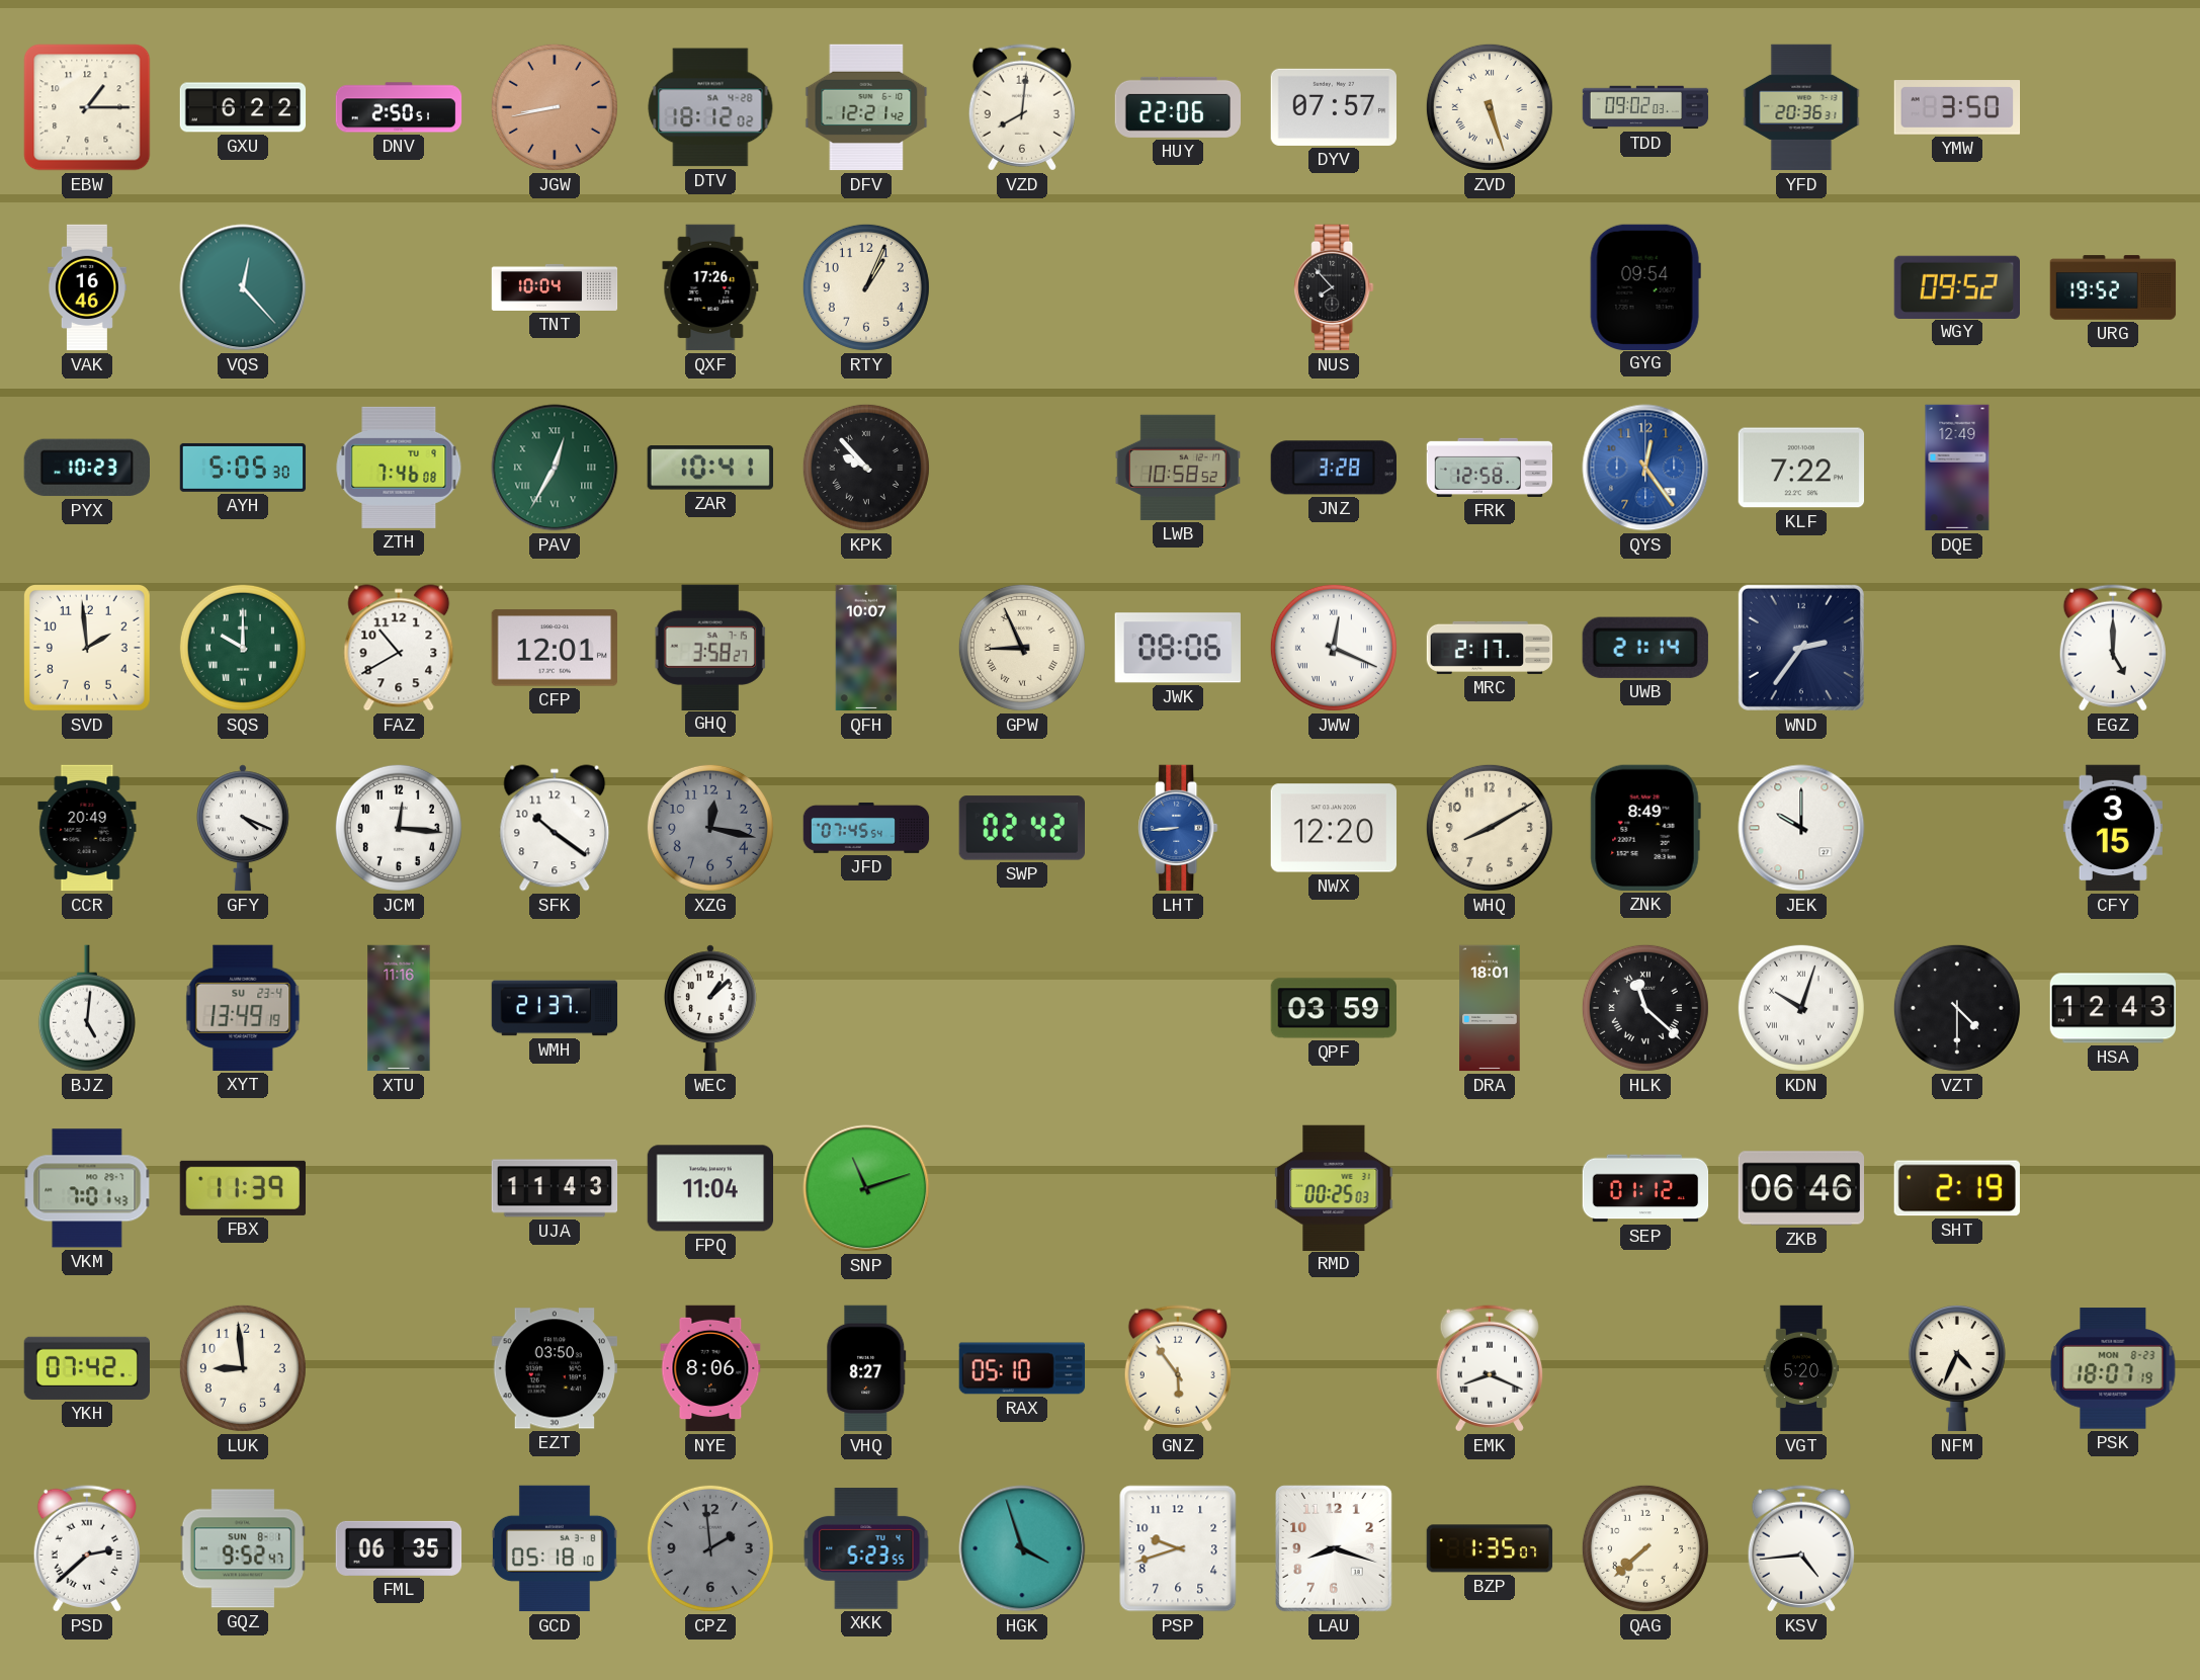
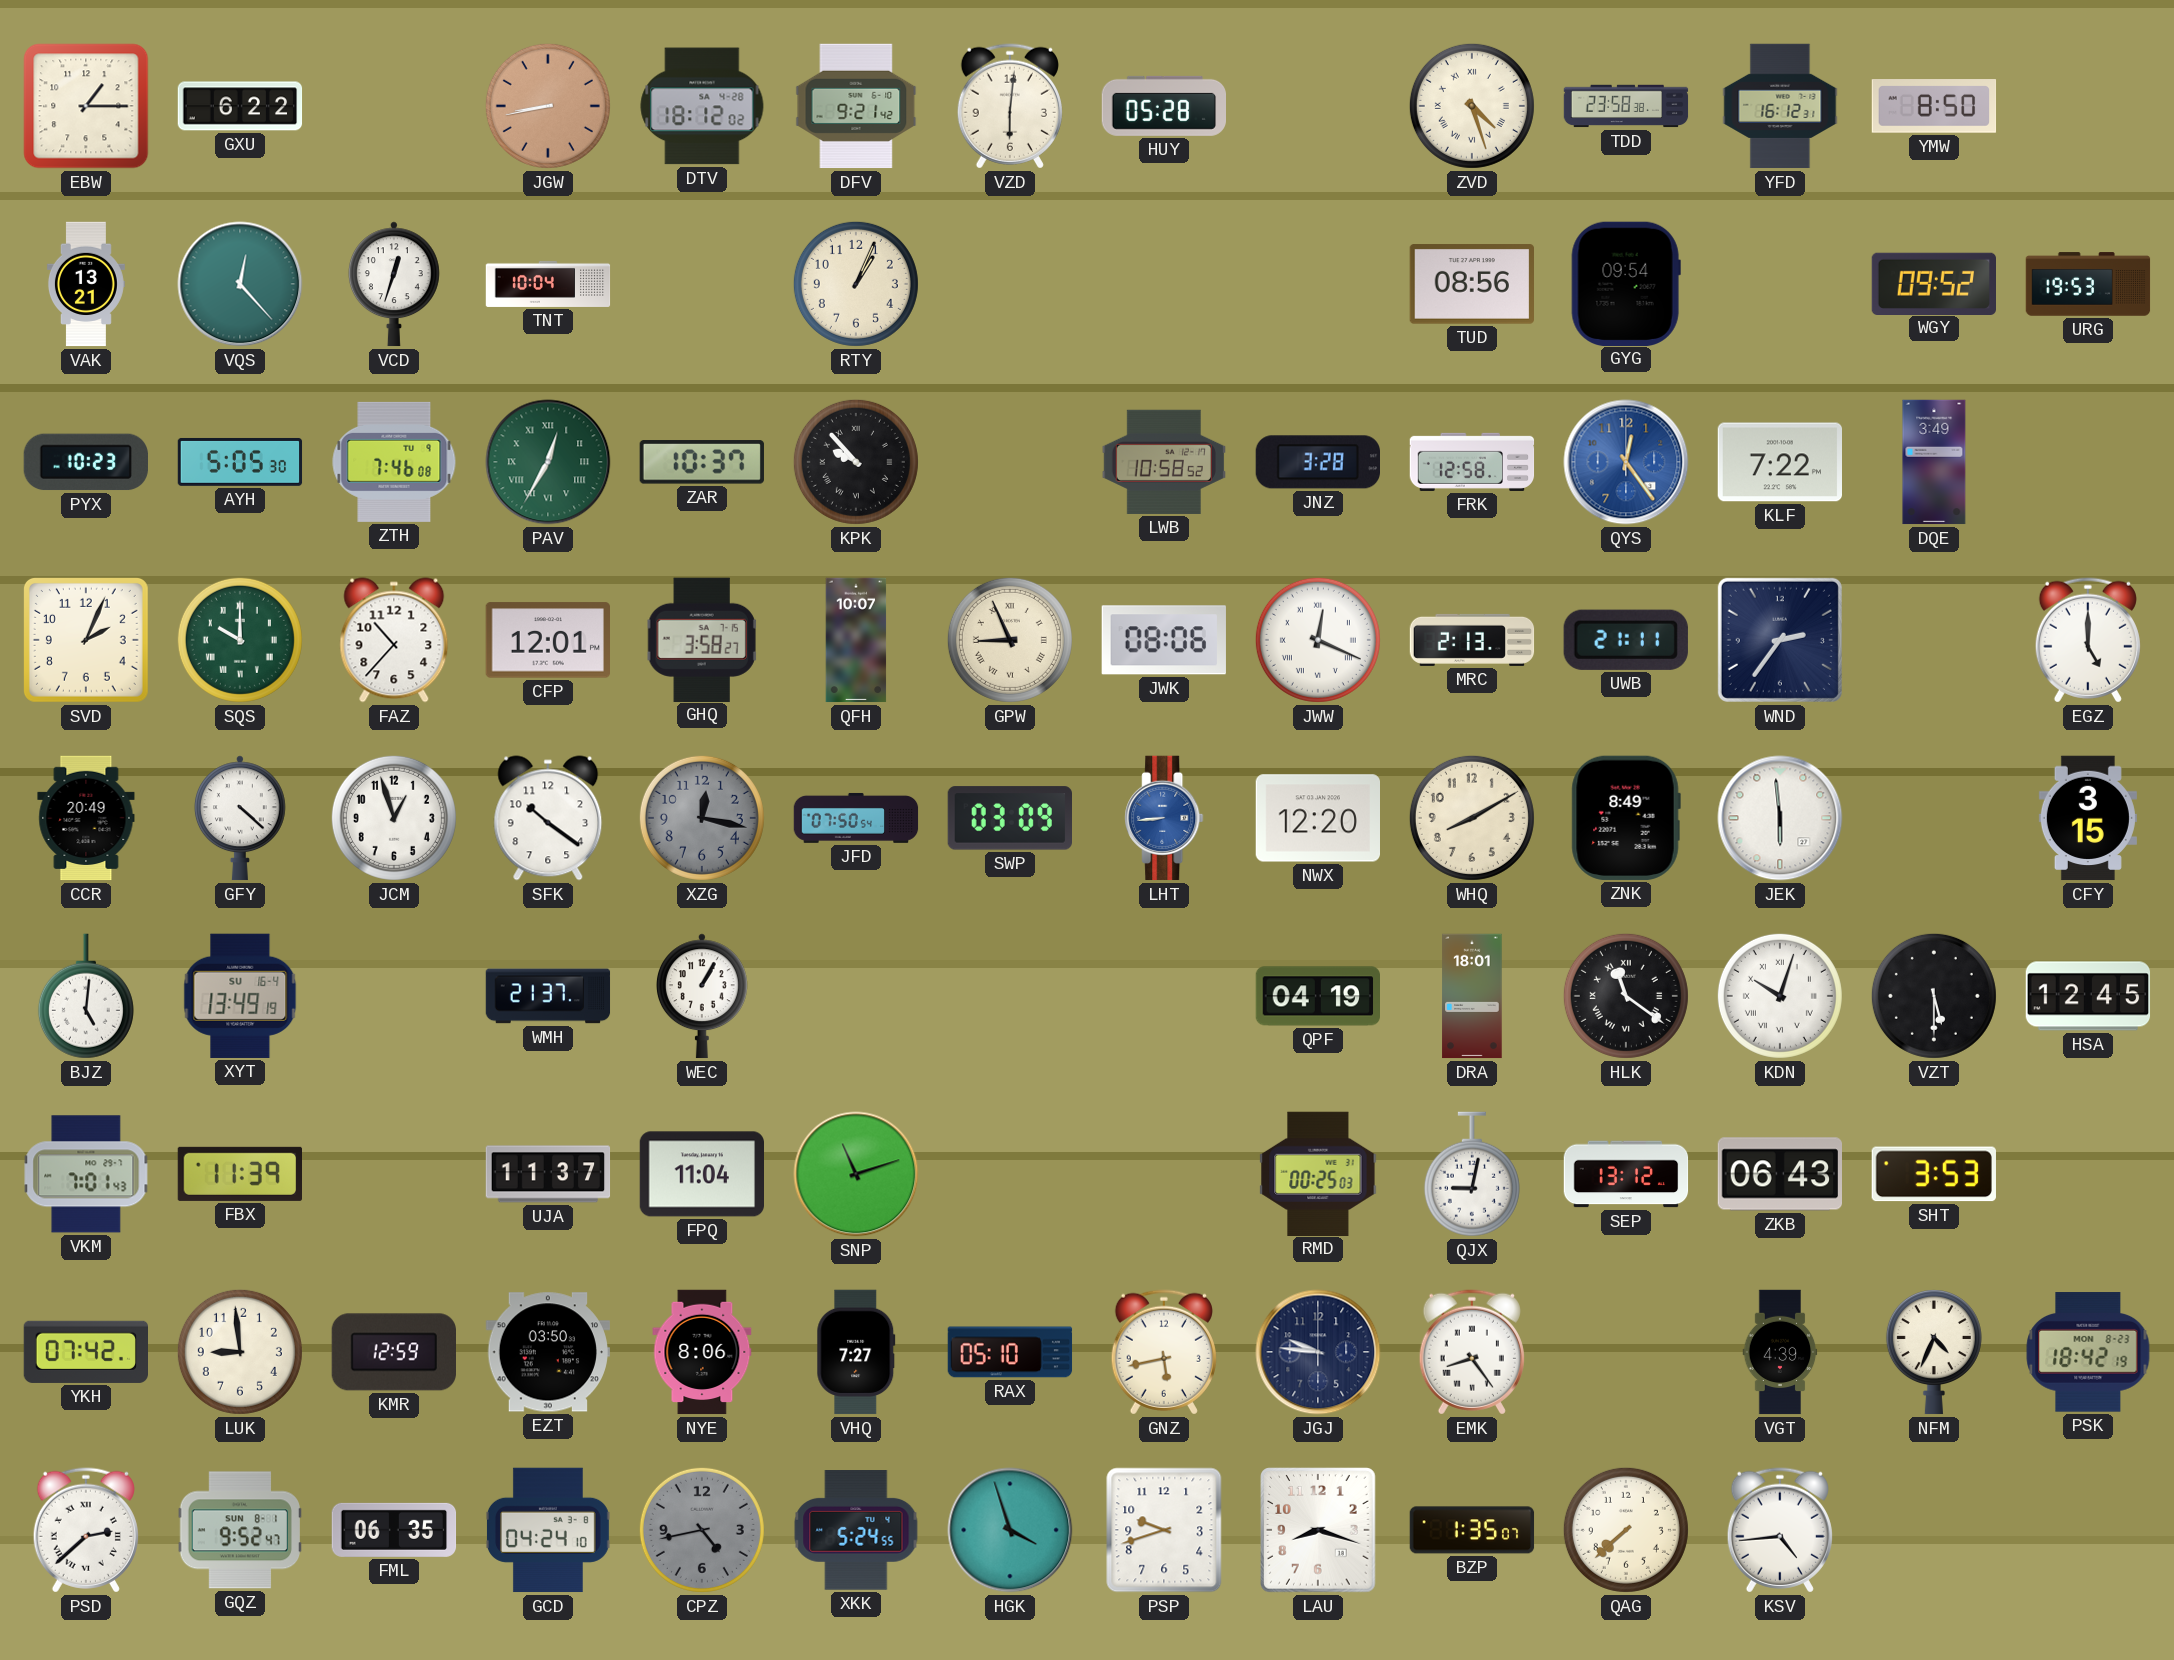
DNV: 2:50 -> none
DFV: 12:21 -> 9:21
VZD: 8:01 -> 6:01
HUY: 22:06 -> 05:28
DYV: 07:57 -> none
ZVD: 5:27 -> 4:27
TDD: 09:02 -> 23:58
YFD: 20:36 -> 16:12
YMW: 3:50 -> 8:50
VAK: 16:46 -> 13:21
VCD: none -> 12:33
QXF: 17:26 -> none
NUS: 7:53 -> none
TUD: none -> 08:56
URG: 19:52 -> 19:53
ZAR: 10:41 -> 10:37
DQE: 12:49 -> 3:49
SVD: 1:59 -> 2:04
FAZ: 10:40 -> 10:37
MRC: 2:17 -> 2:13
UWB: 21:14 -> 21:11
GFY: 4:19 -> 4:22
JCM: 12:16 -> 12:57
JFD: 07:45 -> 07:50
SWP: 02:42 -> 03:09
JEK: 10:00 -> 5:59
XYT date: SU 23-4 -> SU 16-4
XTU: 11:16 -> none
WEC: 1:08 -> 1:05
QPF: 03:59 -> 04:19
HLK: 11:22 -> 11:21
VZT: 4:30 -> 5:30
HSA: 12:43 -> 12:45
UJA: 11:43 -> 11:37
QJX: none -> 9:02
SEP: 01:12 -> 13:12
ZKB: 06:46 -> 06:43
SHT: 2:19 -> 3:53
KMR: none -> 12:59
VHQ: 8:27 -> 7:27
GNZ: 5:54 -> 5:43
JGJ: none -> 9:46
EMK: 8:19 -> 8:24
VGT: 5:20 -> 4:39
PSK: 18:07 -> 18:42
GCD: 05:18 -> 04:24
CPZ: 1:59 -> 4:43
XKK: 5:23 -> 5:24
